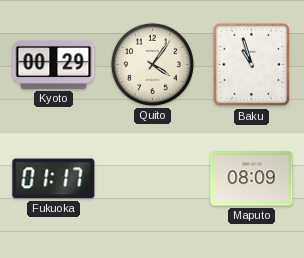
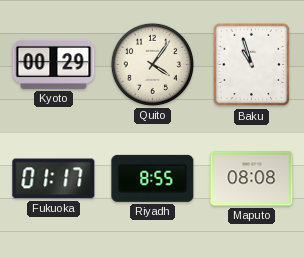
Riyadh: none -> 8:55
Maputo: 08:09 -> 08:08
